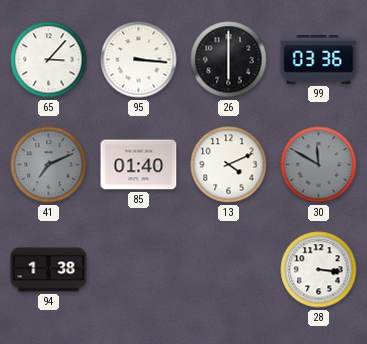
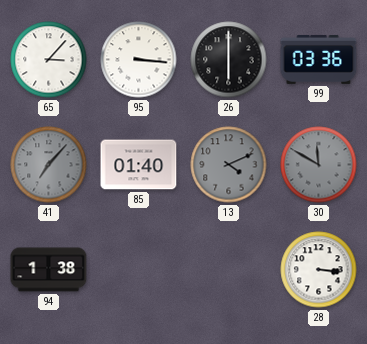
41: 7:11 -> 7:07
13 dial: white -> grey
